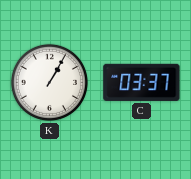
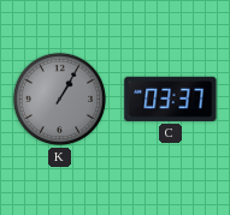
K dial: white -> grey
